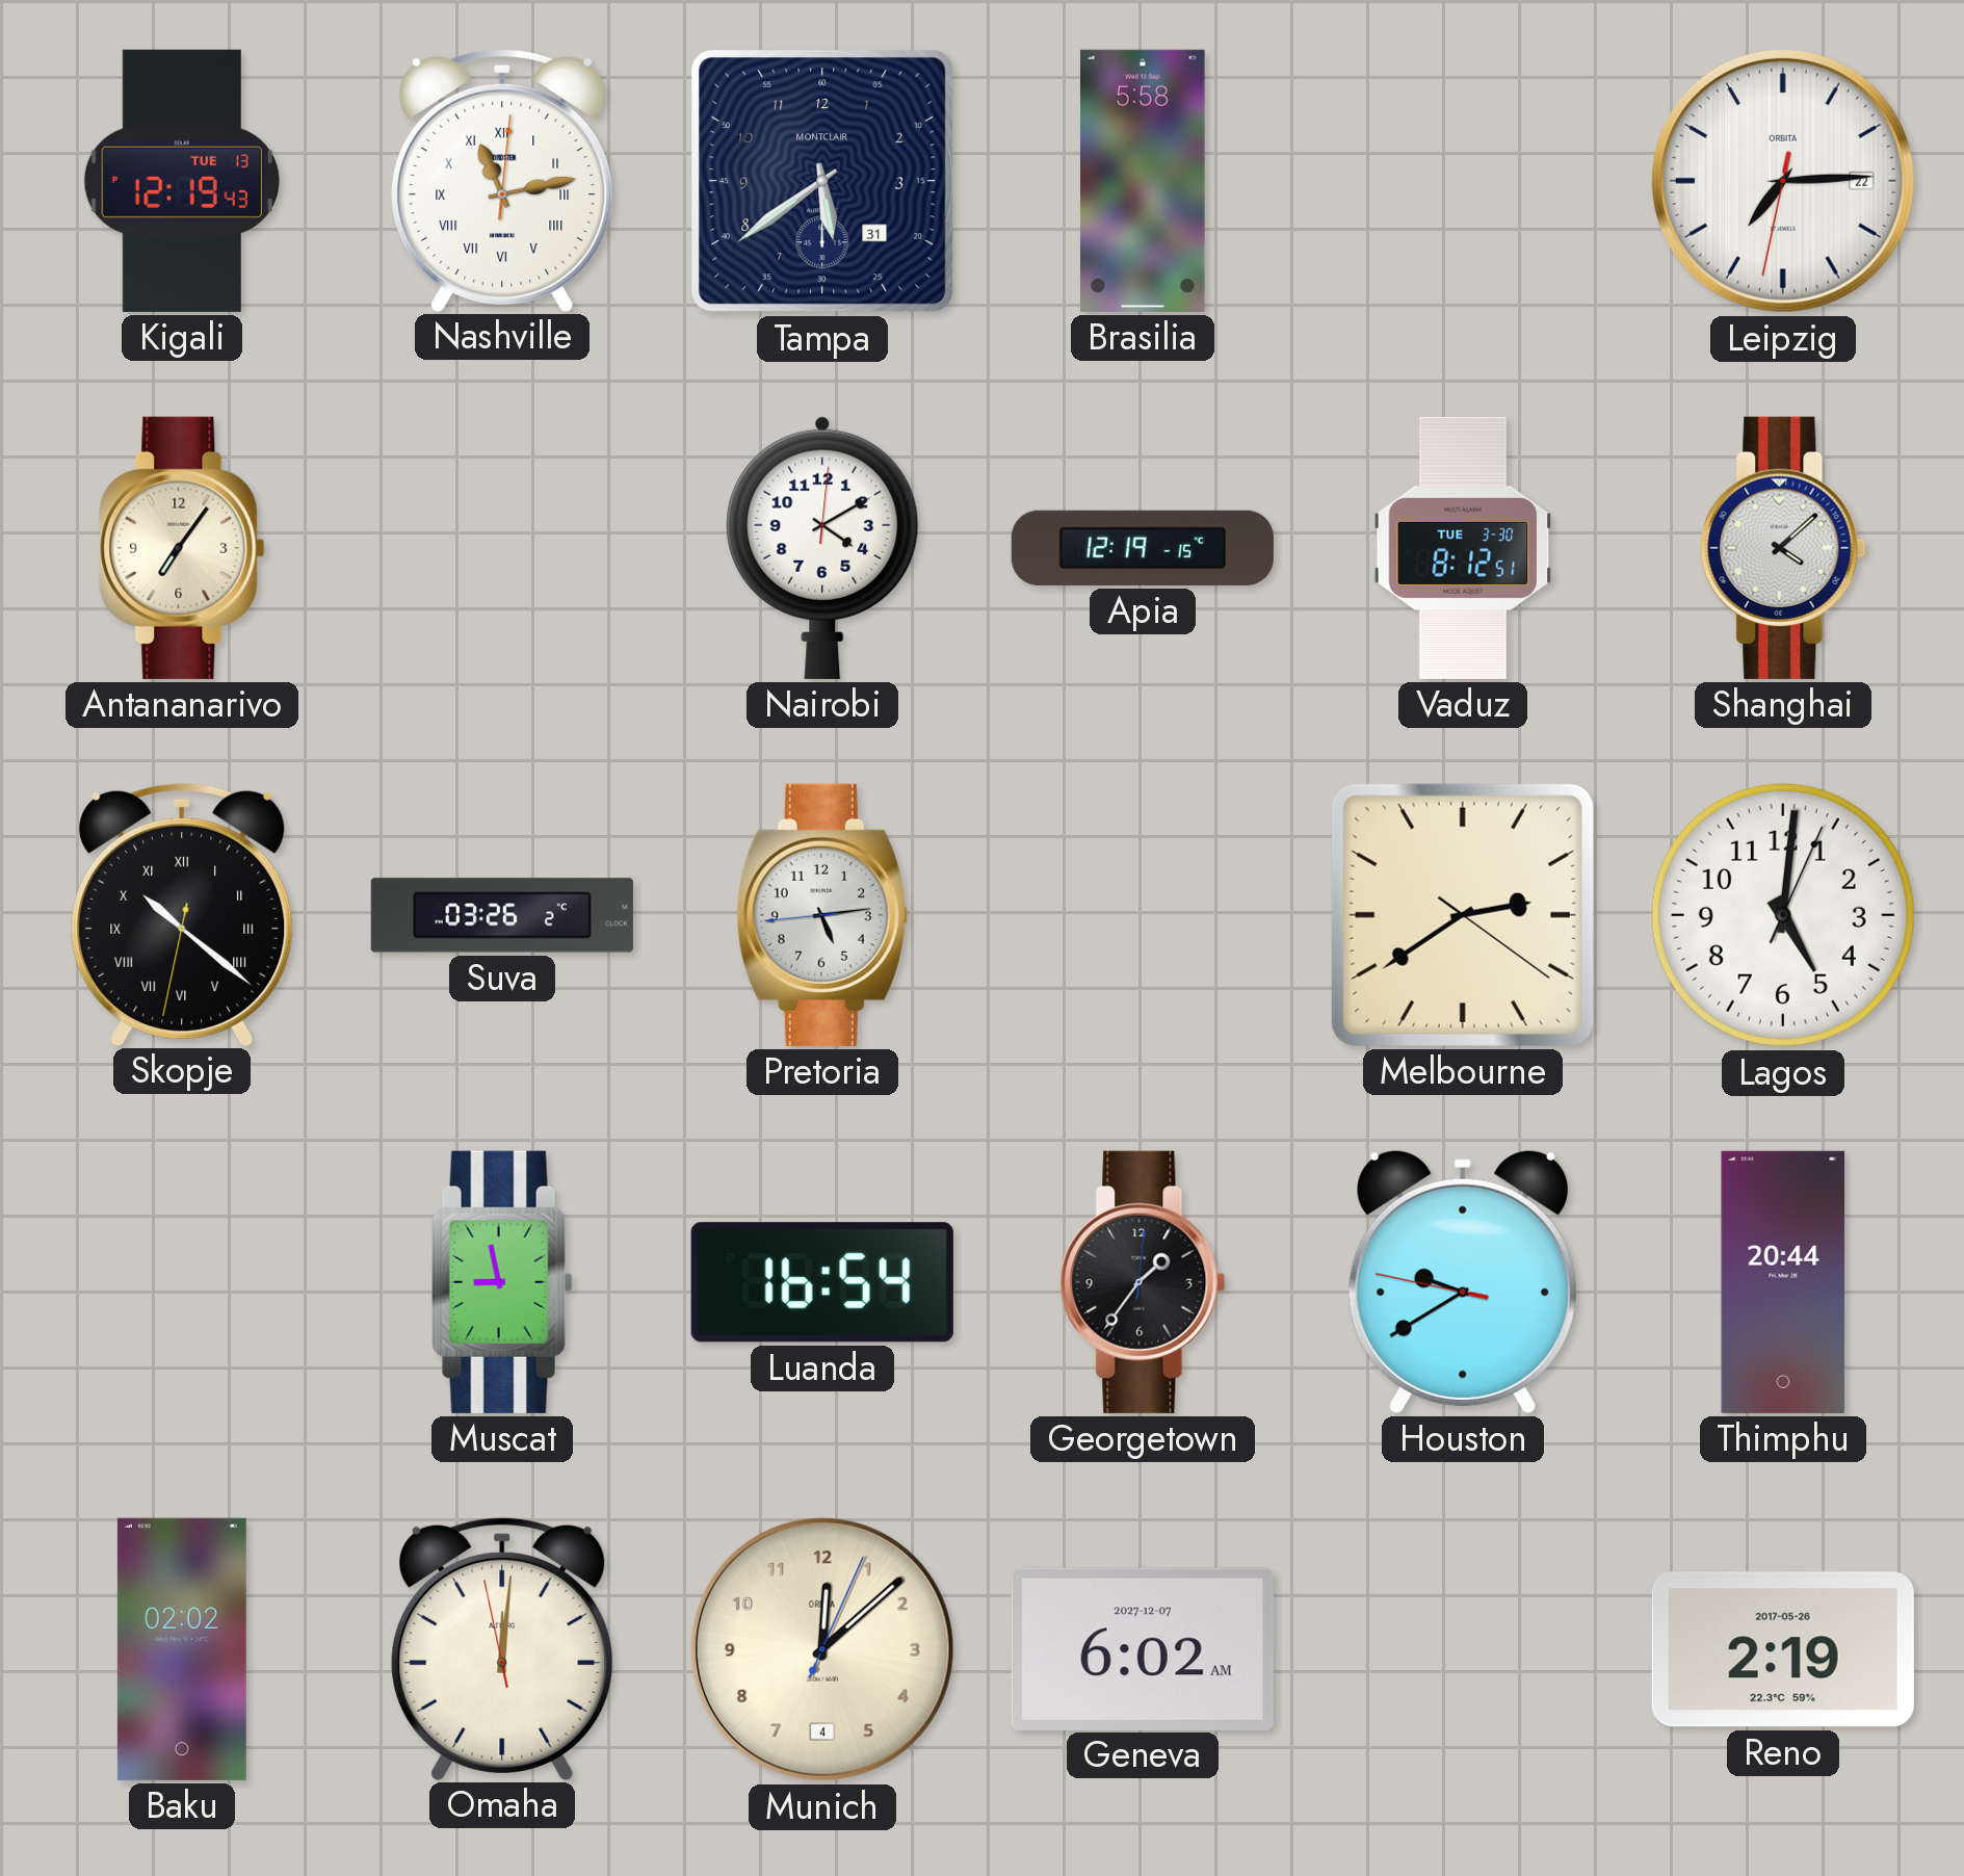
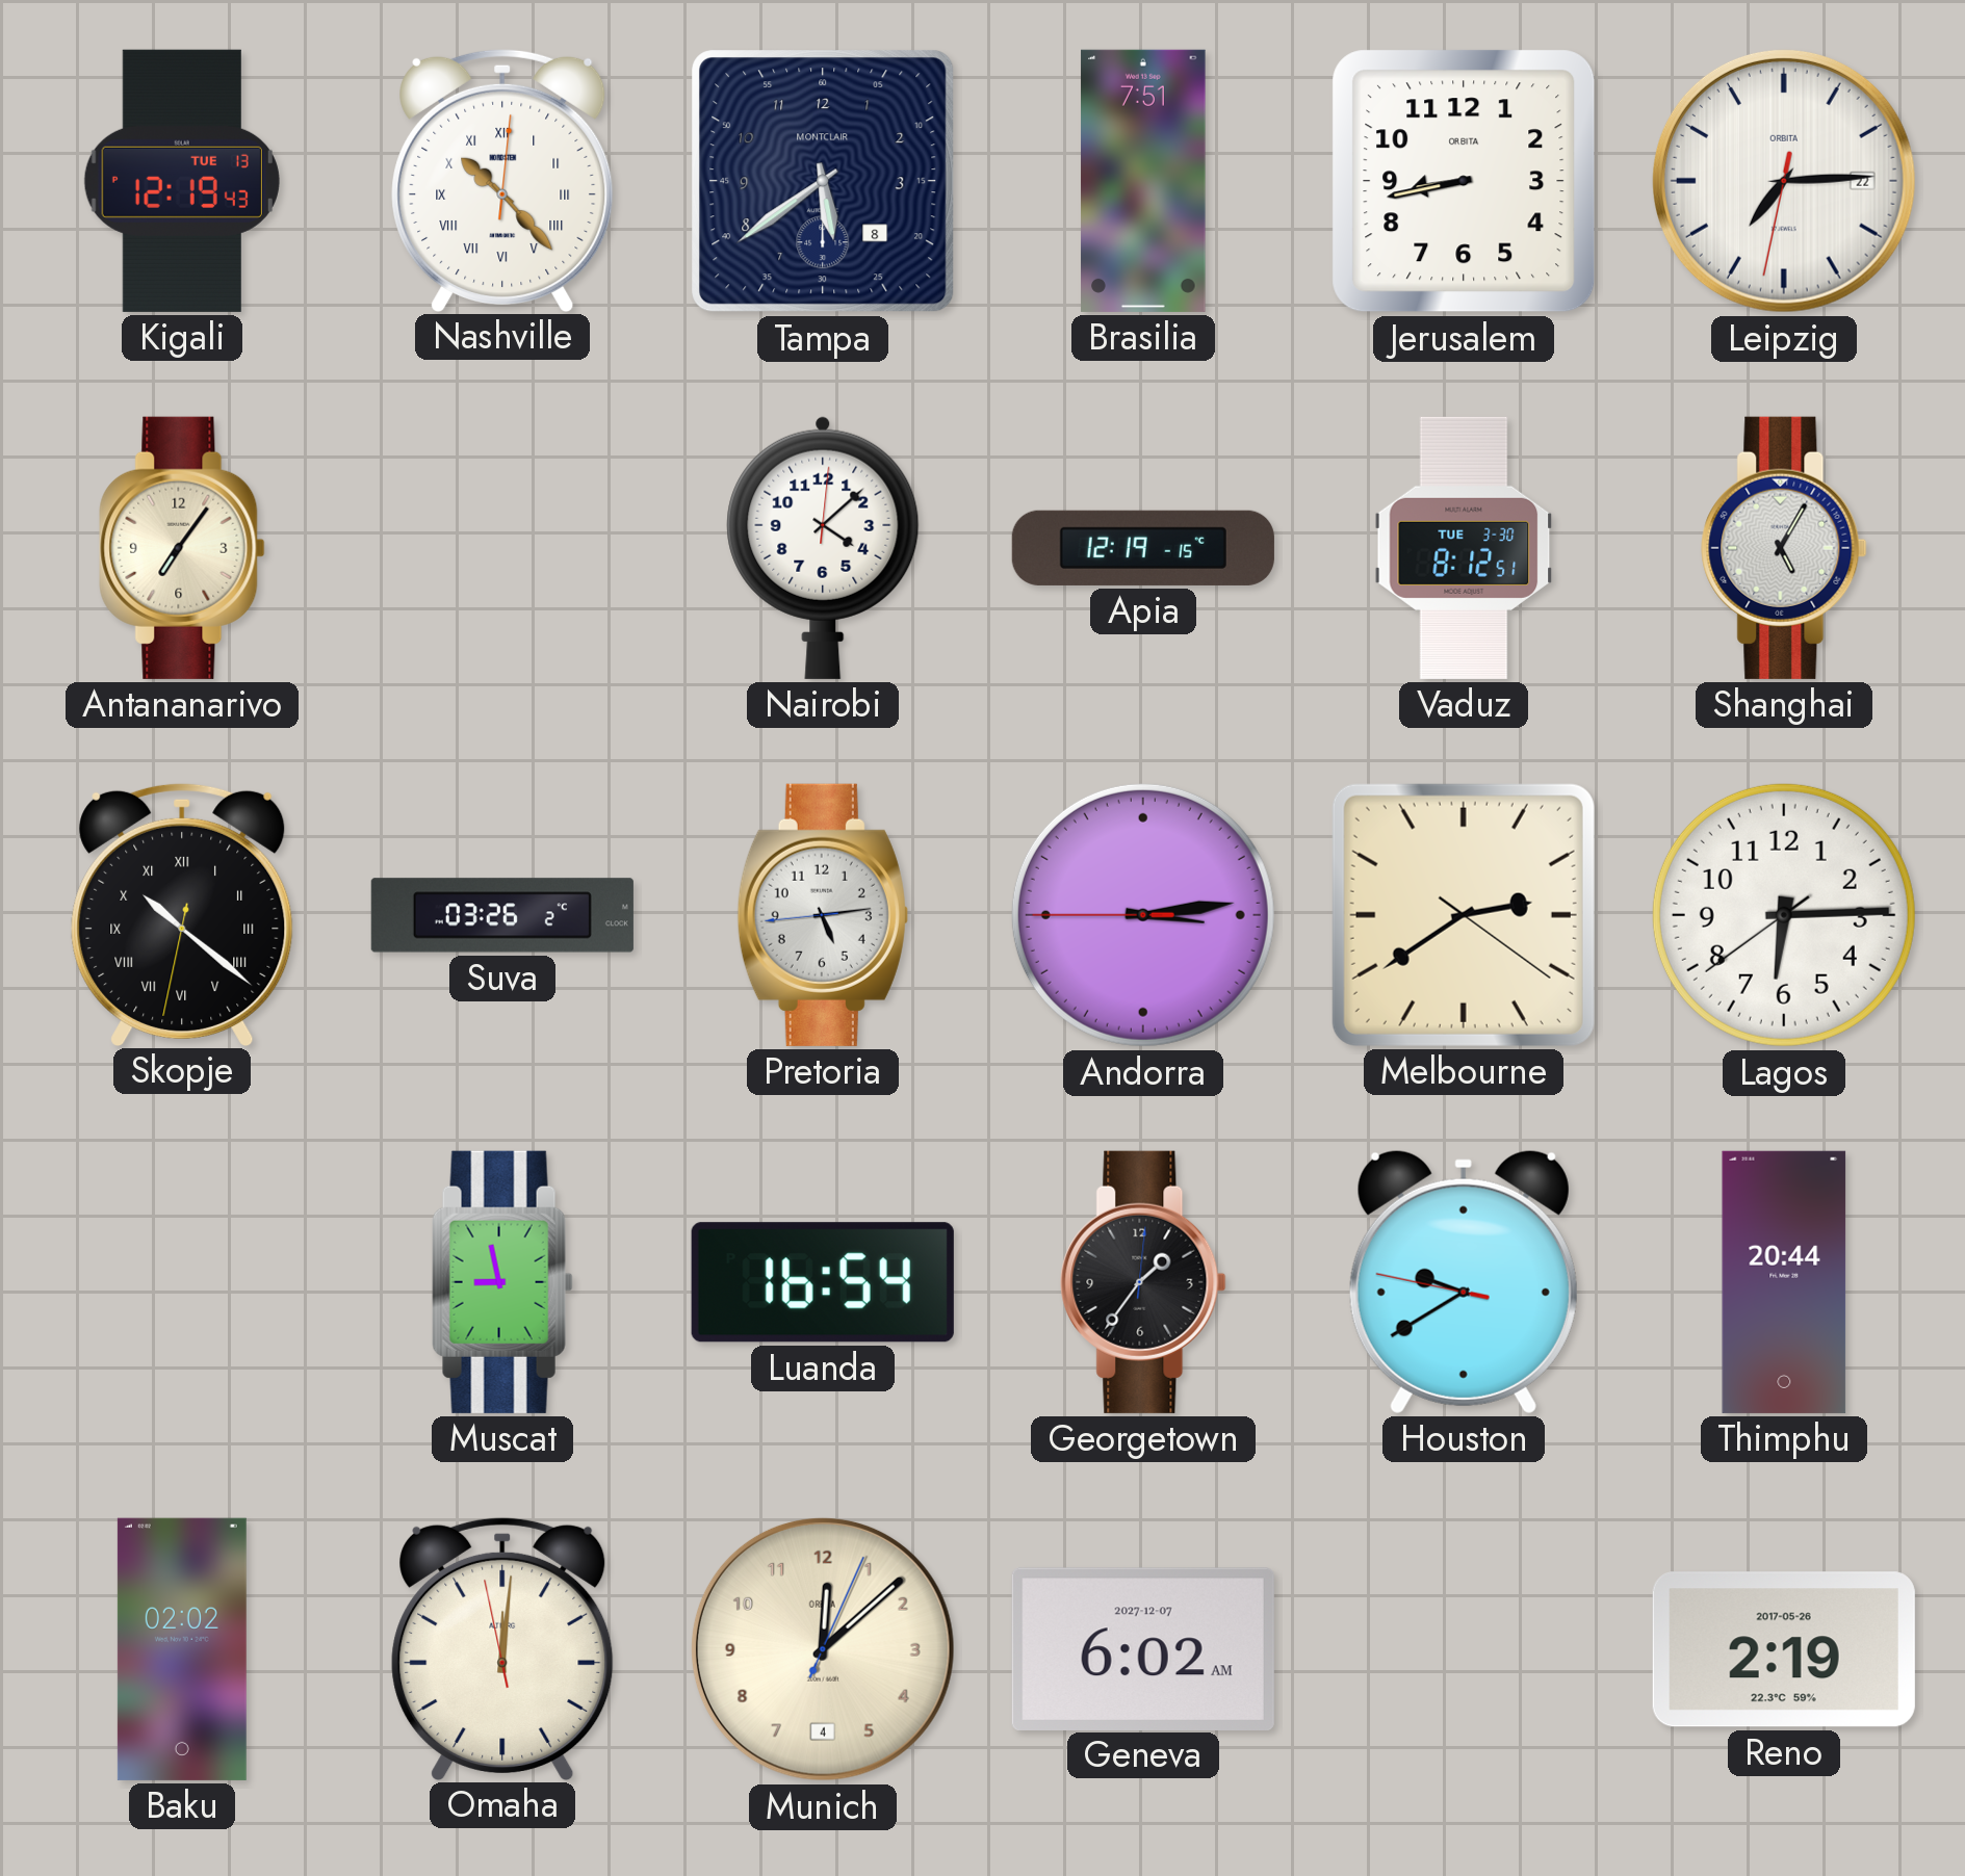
Nashville: 11:13 -> 10:23
Tampa date: 31 -> 8
Brasilia: 5:58 -> 7:51
Jerusalem: none -> 8:43
Nairobi: 4:10 -> 4:08
Shanghai: 4:08 -> 5:05
Andorra: none -> 3:13
Lagos: 5:01 -> 6:14
